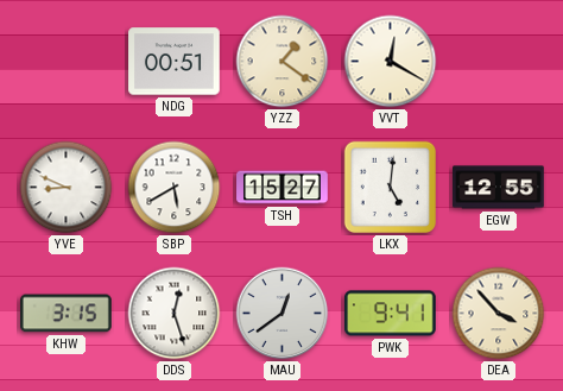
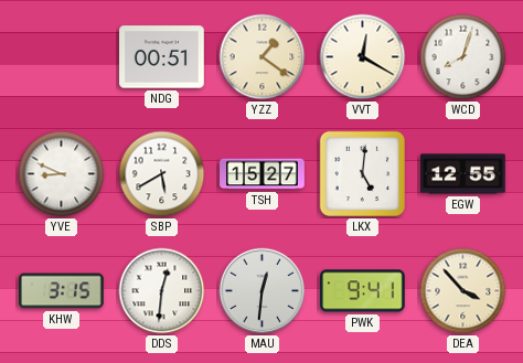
WCD: none -> 8:03
DDS: 12:27 -> 12:31
MAU: 12:39 -> 12:31
